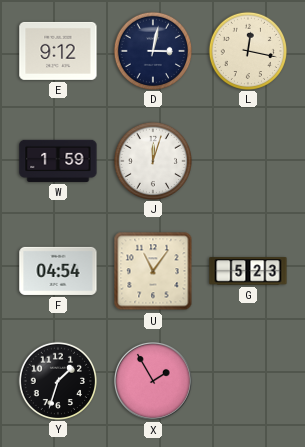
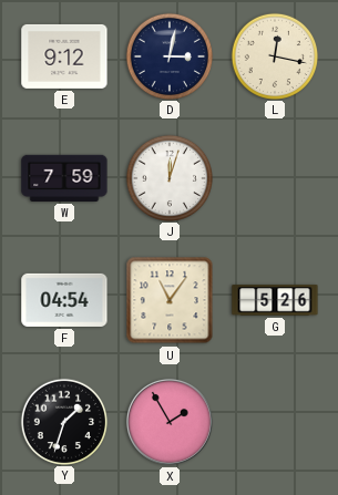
W: 1:59 -> 7:59
G: 5:23 -> 5:26
